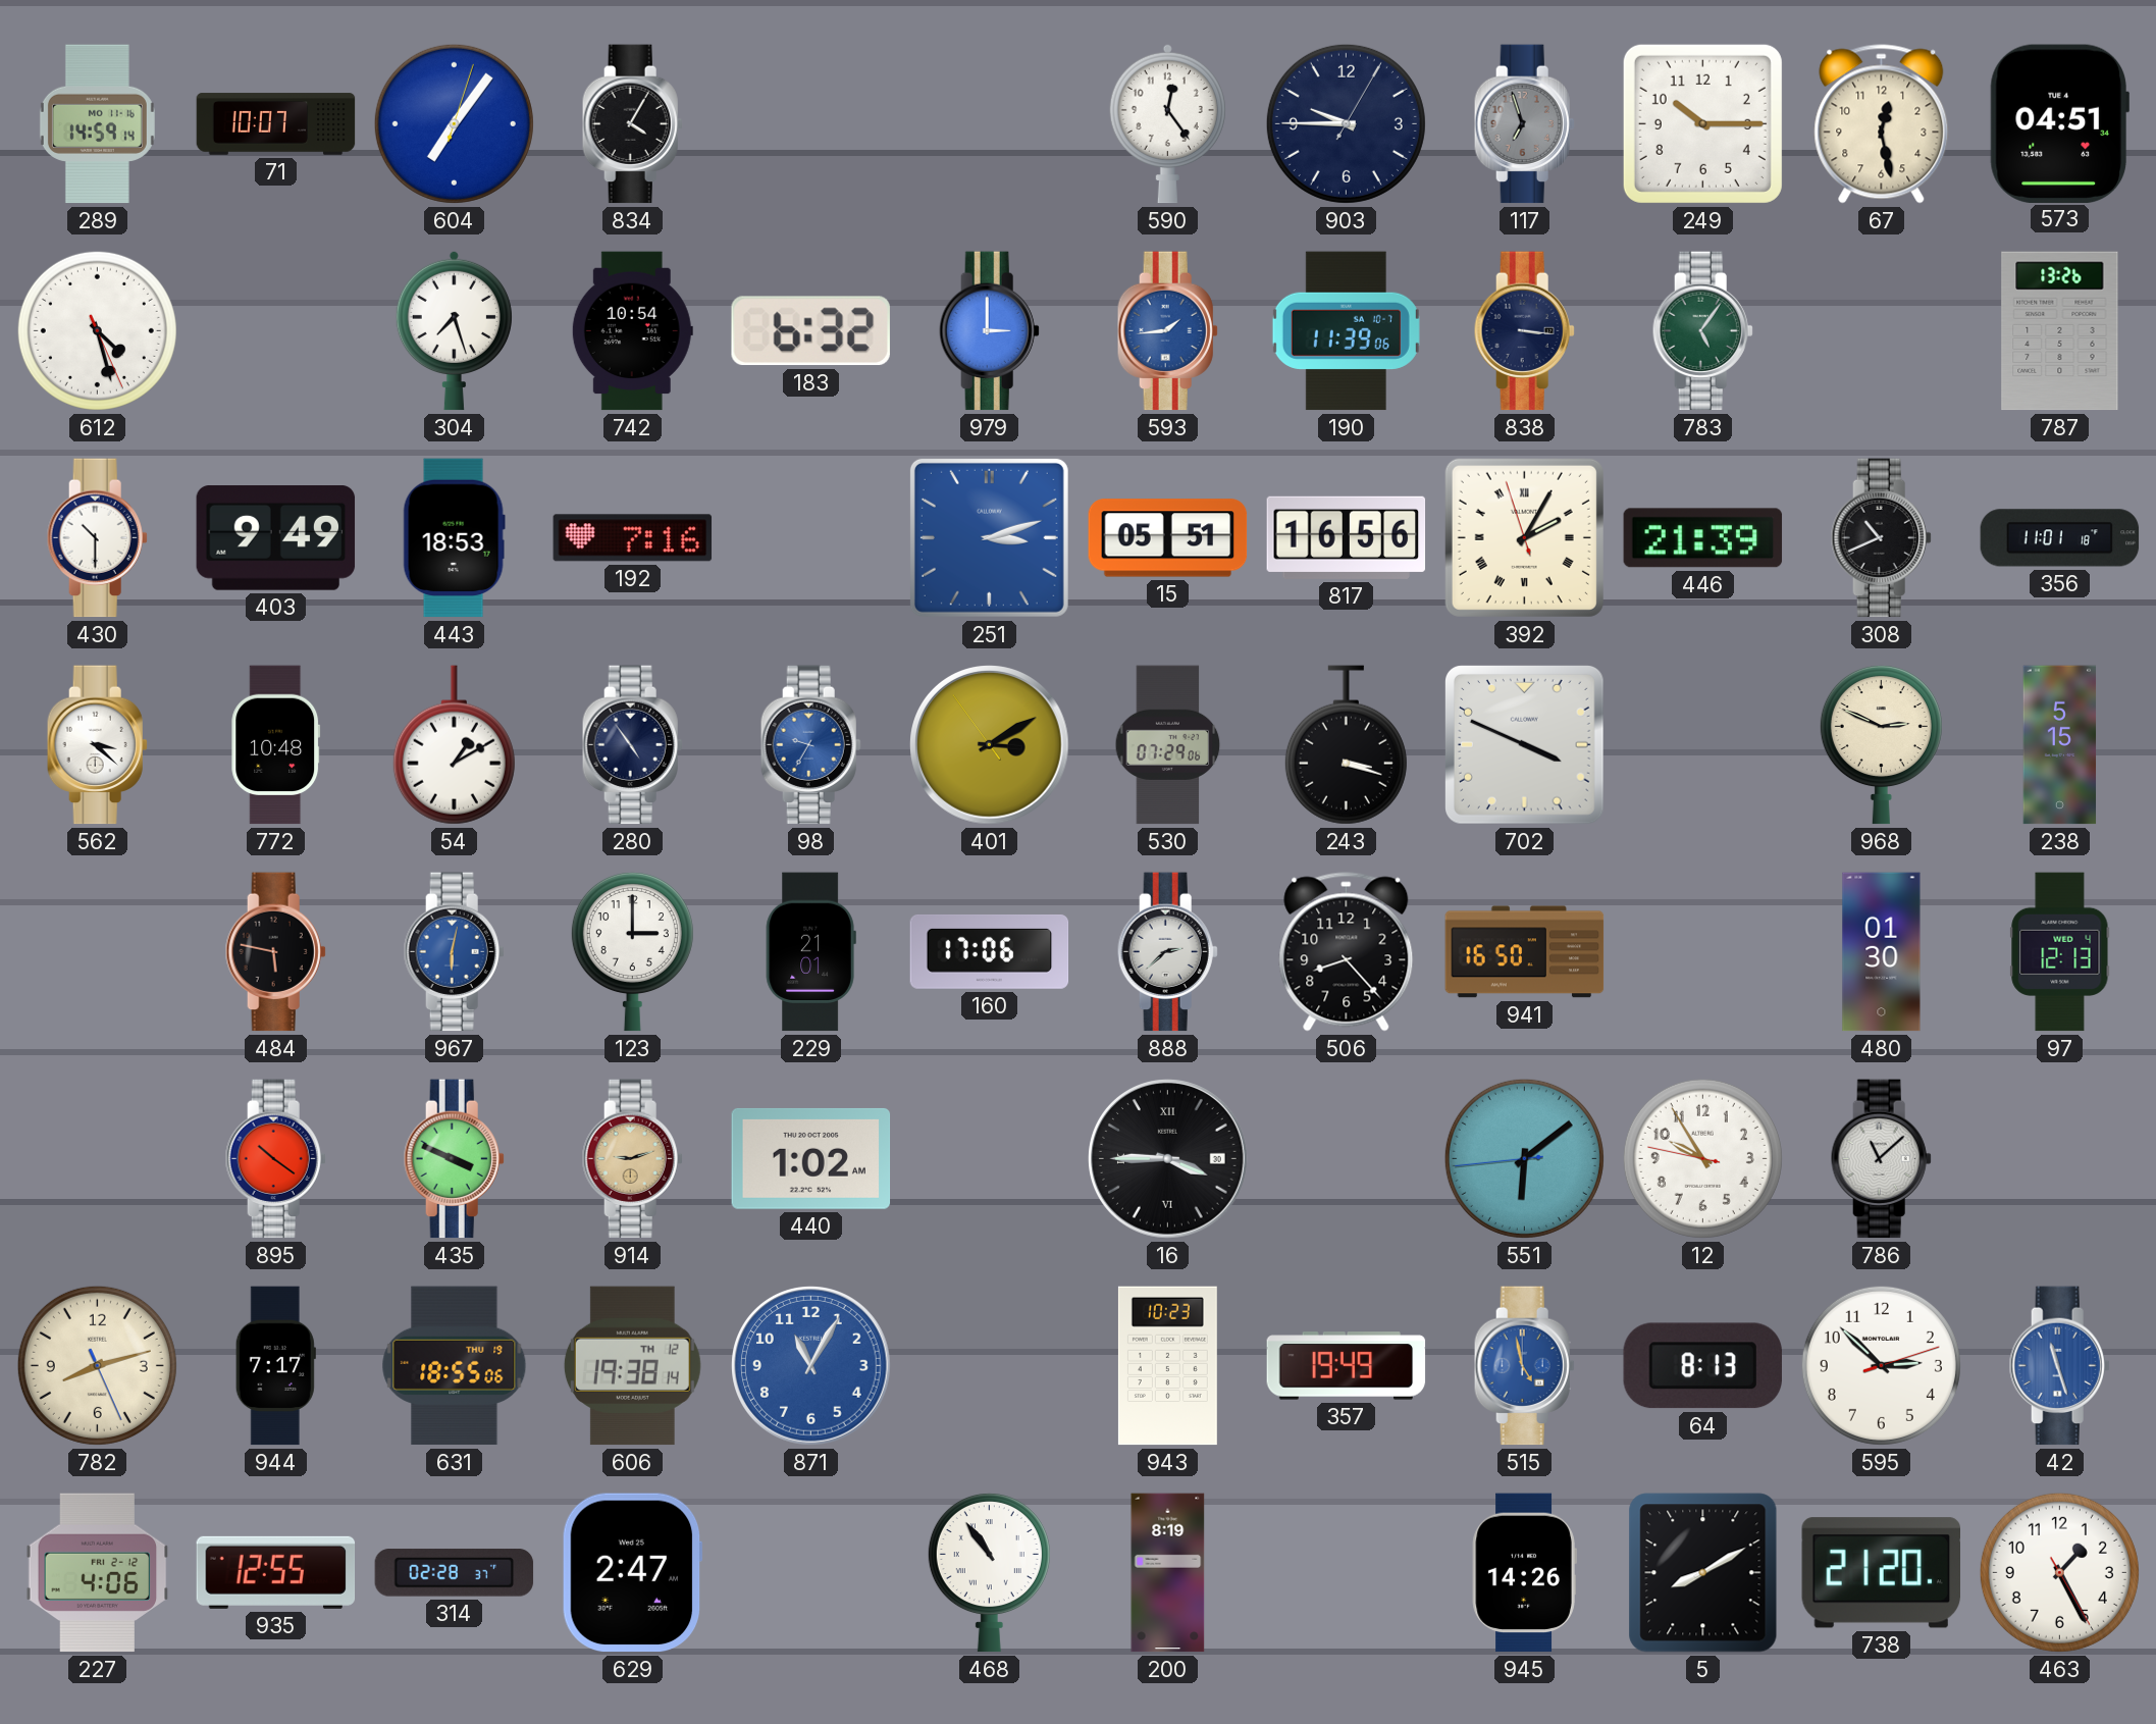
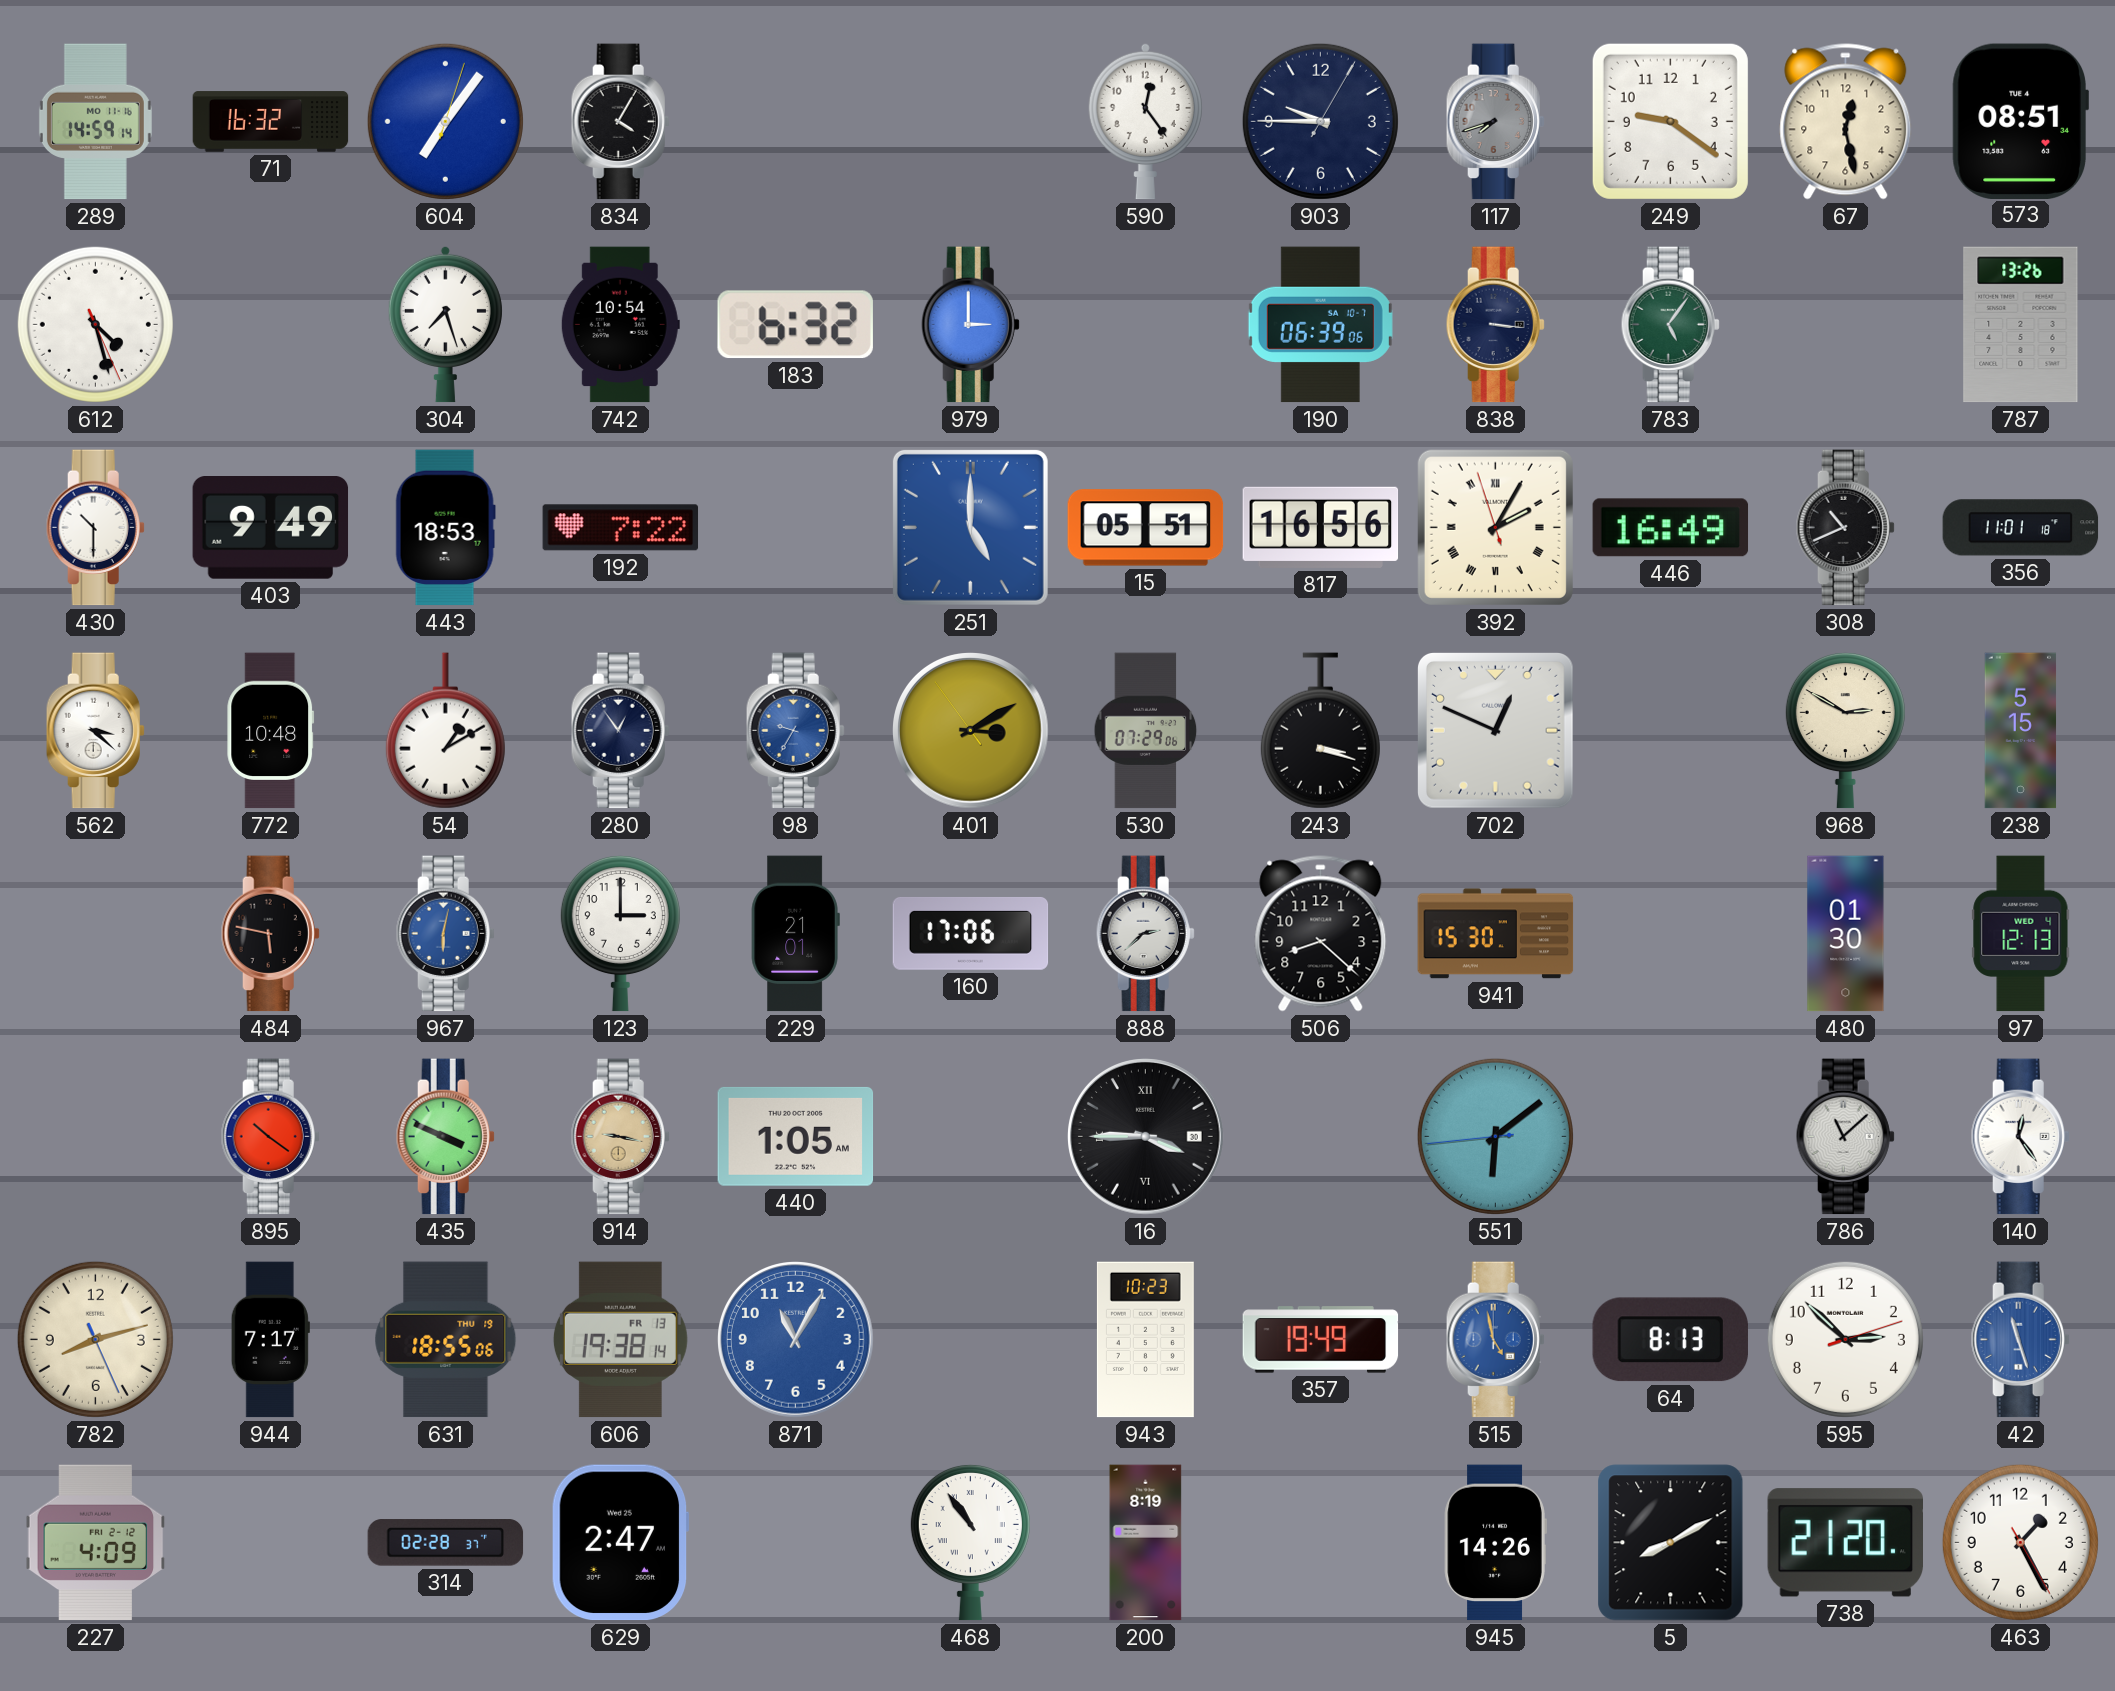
71: 10:07 -> 16:32
117: 6:57 -> 7:42
249: 10:15 -> 9:21
573: 04:51 -> 08:51
593: 1:44 -> none
190: 11:39 -> 06:39
192: 7:16 -> 7:22
251: 3:12 -> 5:00
446: 21:39 -> 16:49
280: 4:54 -> 12:54
702: 3:49 -> 12:49
968: 2:49 -> 2:50
506: 8:23 -> 8:22
941: 16:50 -> 15:30
914: 9:12 -> 9:17
440: 1:02 -> 1:05
12: 9:54 -> none
140: none -> 12:24
606 date: TH 12 -> FR 13
227: 4:06 -> 4:09
935: 12:55 -> none
